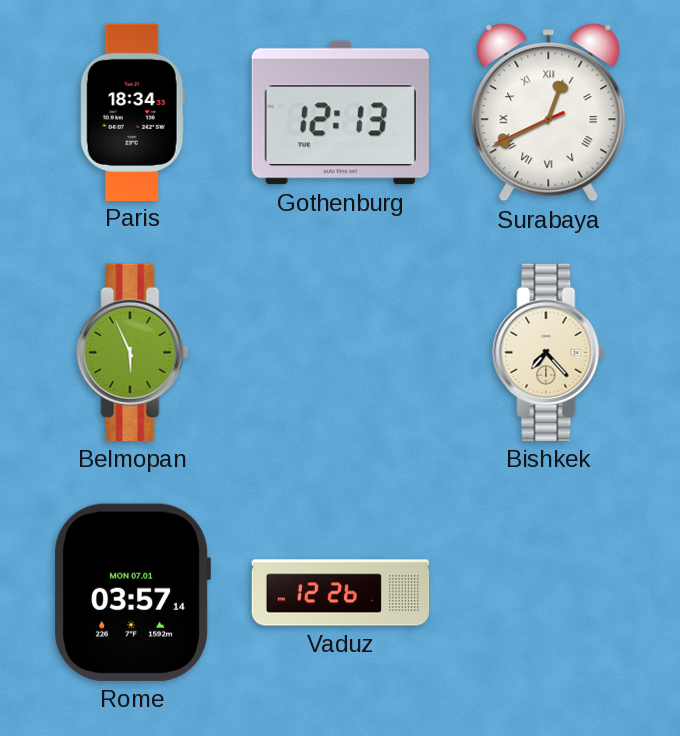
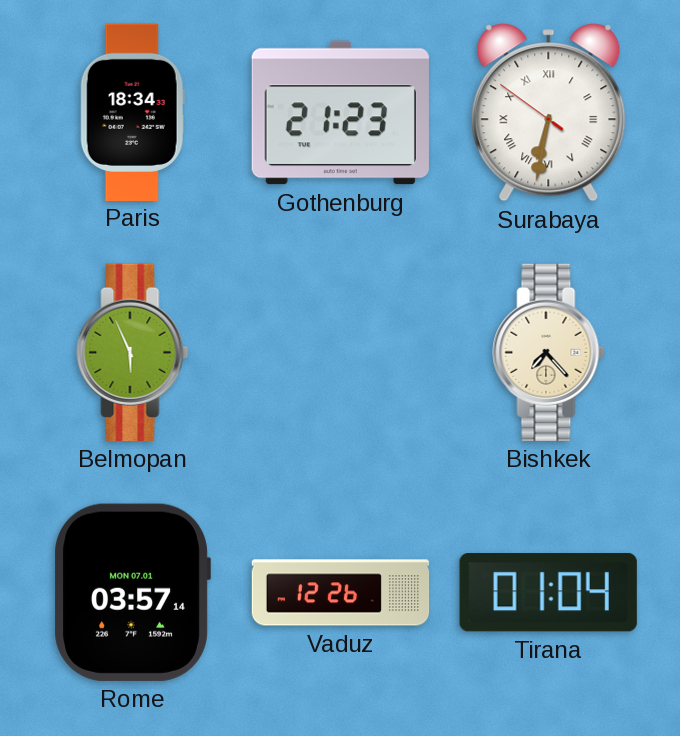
Gothenburg: 12:13 -> 21:23
Surabaya: 12:40 -> 6:31
Tirana: none -> 01:04
